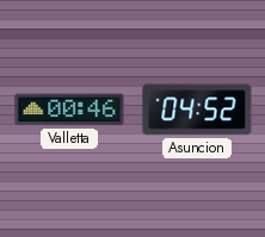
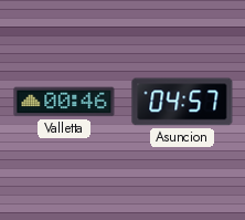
Asuncion: 04:52 -> 04:57
